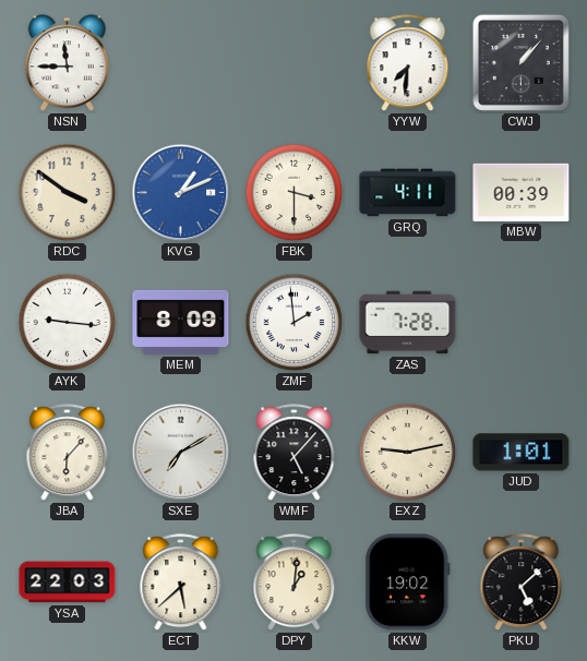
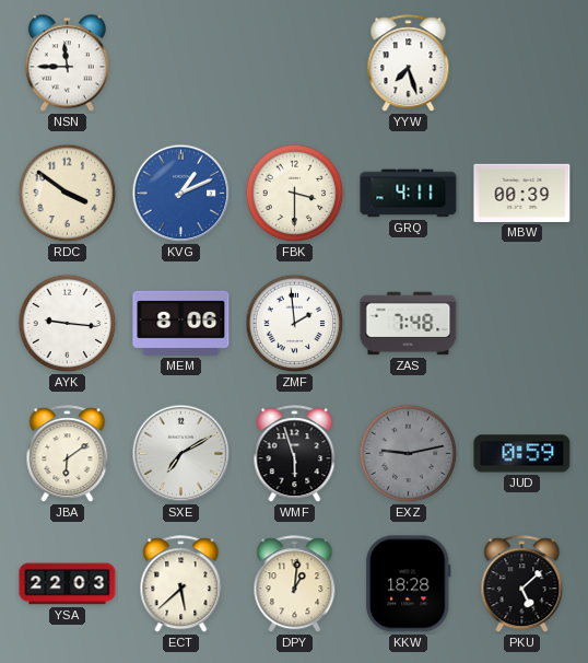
YYW: 7:31 -> 7:27
CWJ: 1:07 -> none
MEM: 8:09 -> 8:06
ZAS: 7:28 -> 7:48
JBA: 6:07 -> 6:09
WMF: 5:07 -> 5:57
EXZ dial: cream -> grey
JUD: 1:01 -> 0:59
KKW: 19:02 -> 18:28
